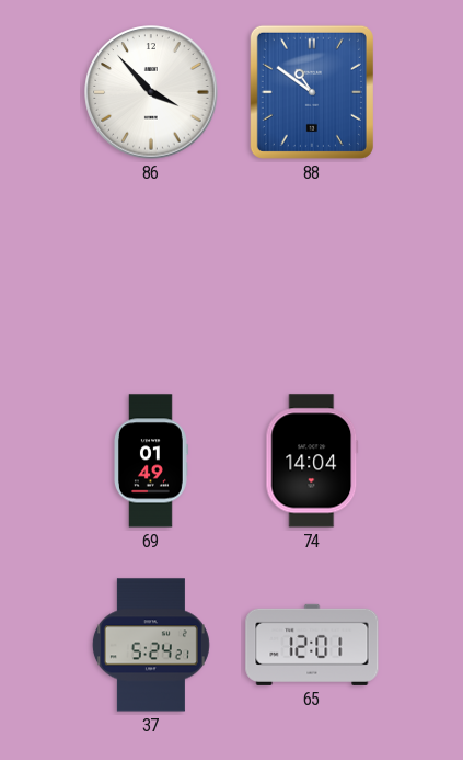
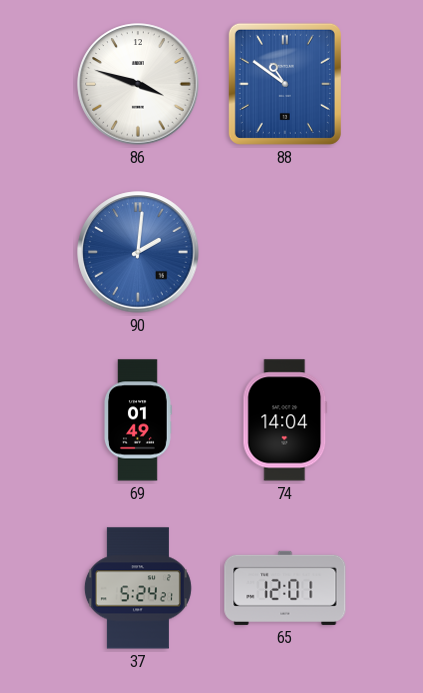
86: 3:53 -> 3:48
90: none -> 2:01
